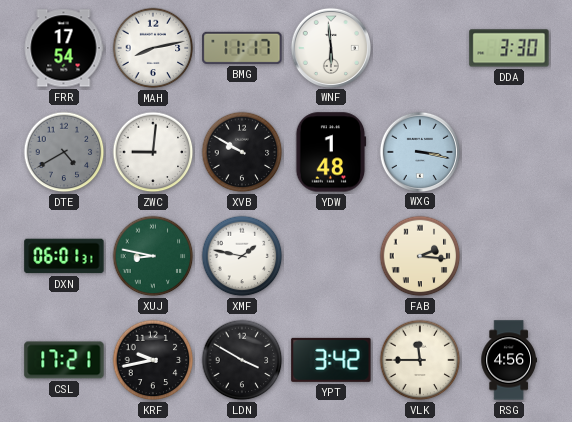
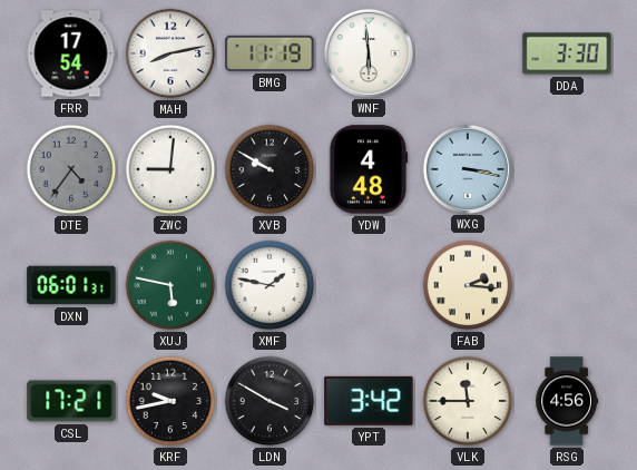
BMG: 11:17 -> 11:19
DTE: 4:40 -> 4:36
YDW: 1:48 -> 4:48
XUJ: 8:47 -> 5:47
